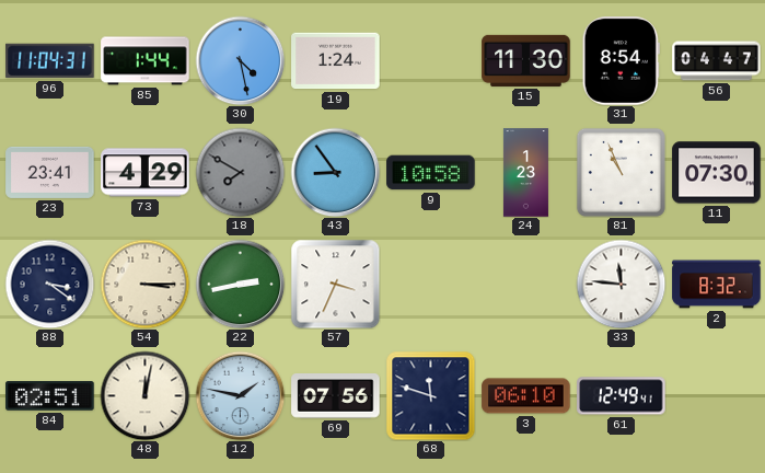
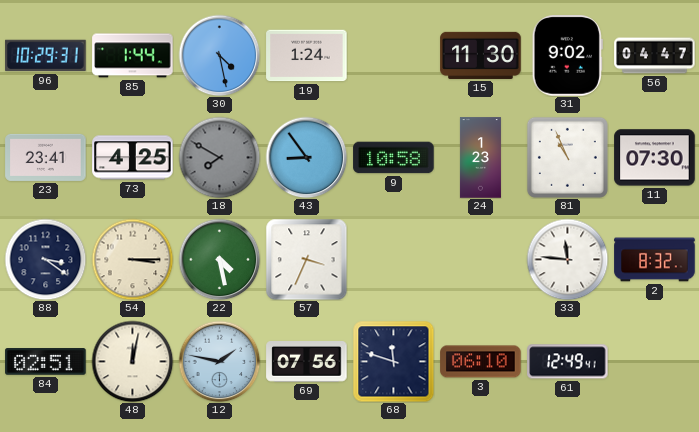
96: 11:04 -> 10:29
31: 8:54 -> 9:02
73: 4:29 -> 4:25
22: 2:43 -> 4:28
